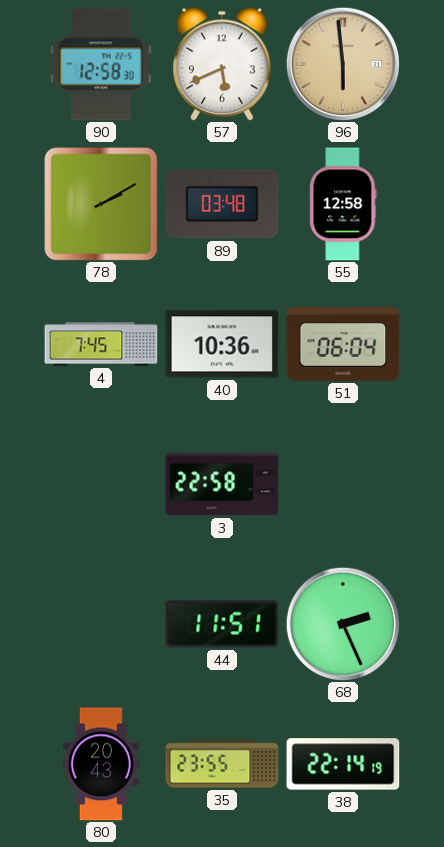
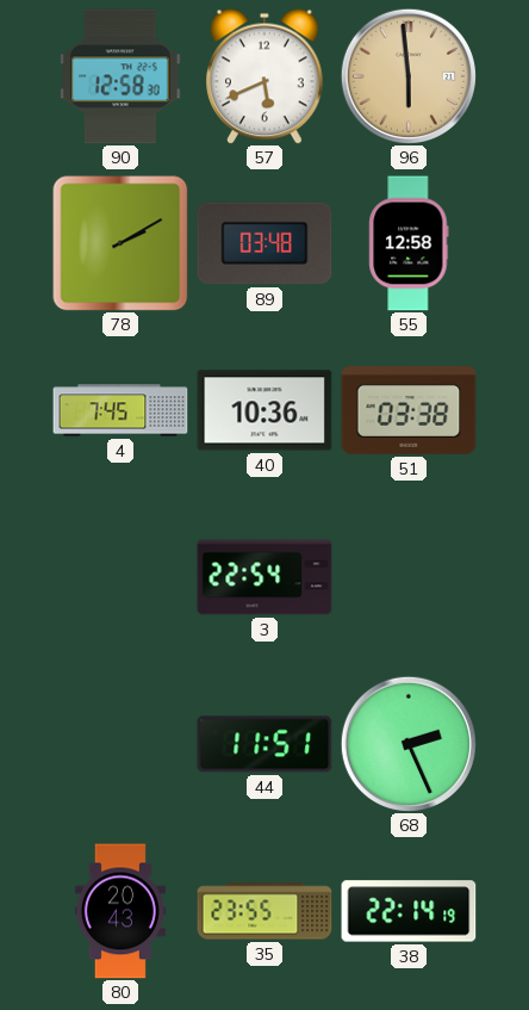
51: 06:04 -> 03:38
3: 22:58 -> 22:54
